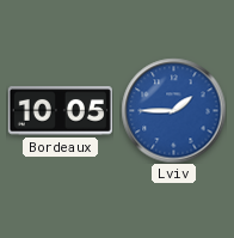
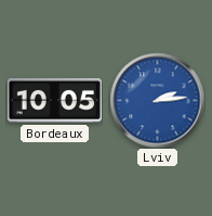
Lviv: 1:45 -> 2:14
